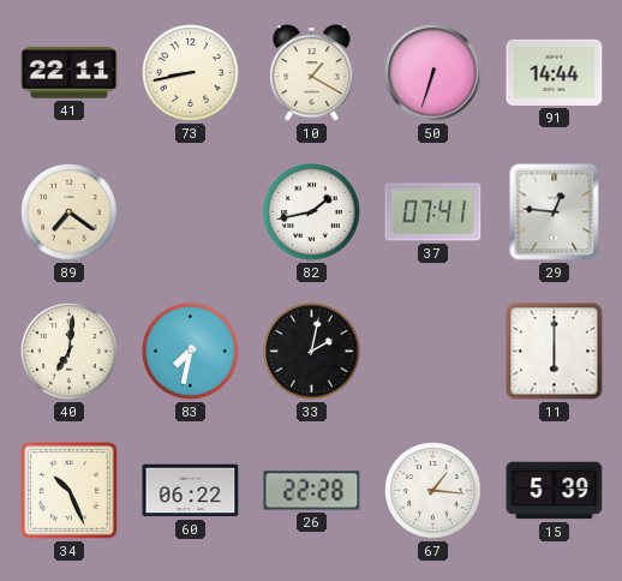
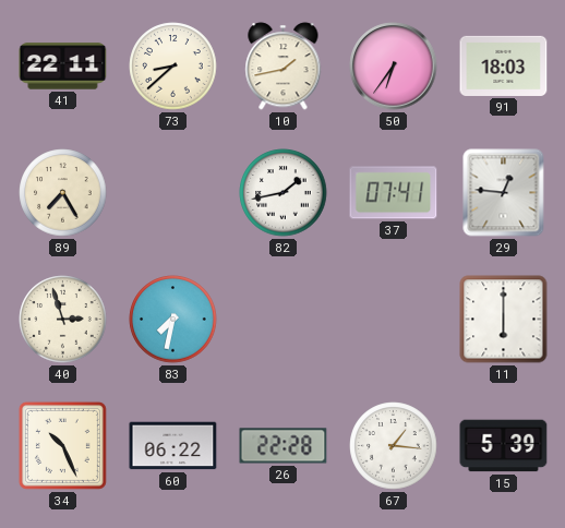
73: 8:43 -> 8:38
10: 1:20 -> 1:43
50: 6:33 -> 6:36
91: 14:44 -> 18:03
89: 7:21 -> 7:25
40: 7:01 -> 2:57
33: 2:02 -> none
